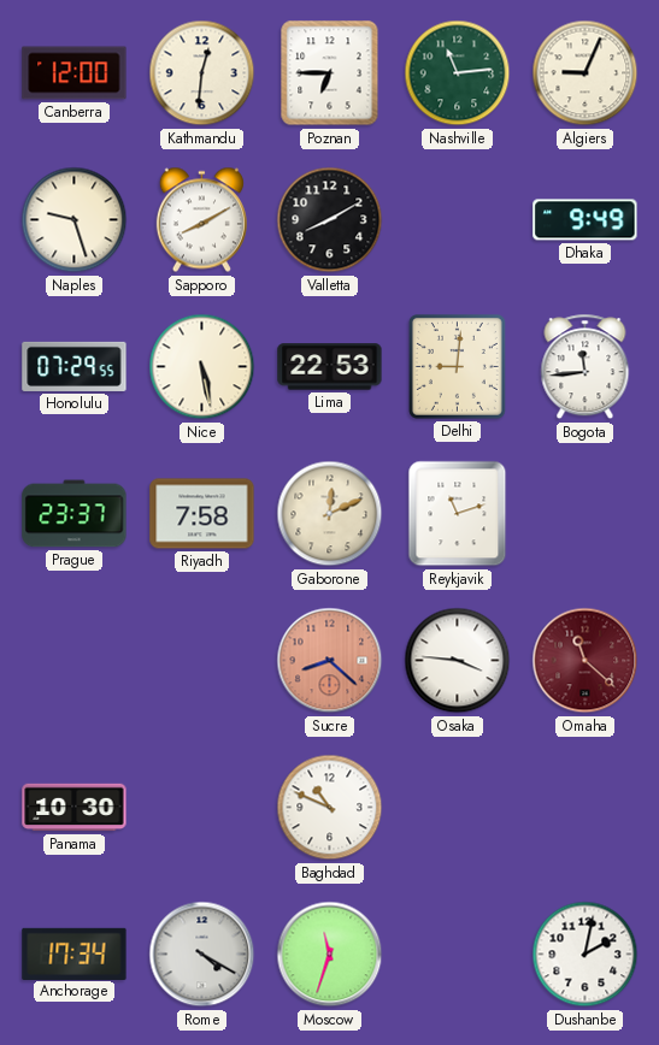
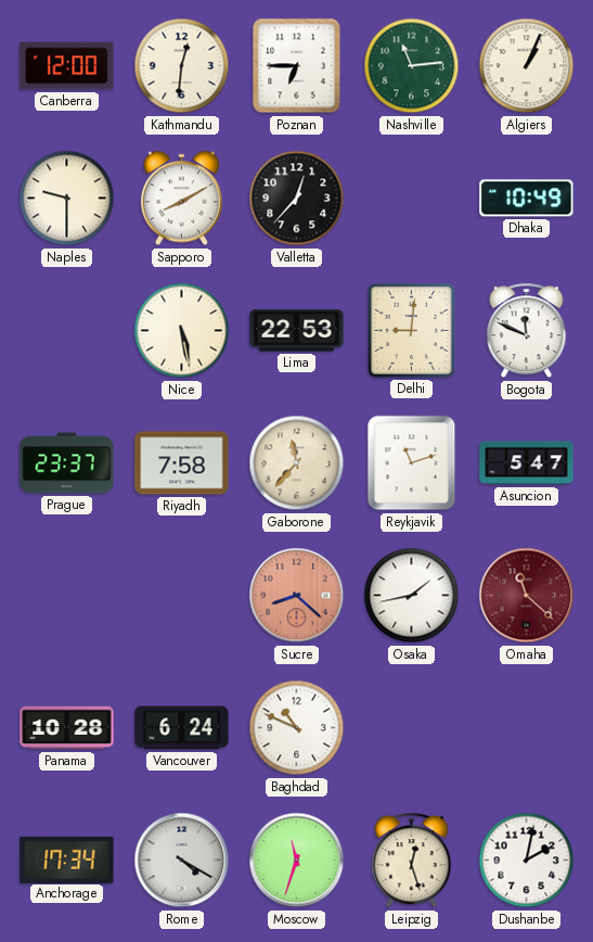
Algiers: 9:04 -> 1:04
Naples: 9:27 -> 9:30
Valletta: 8:10 -> 12:37
Dhaka: 9:49 -> 10:49
Honolulu: 07:29 -> none
Bogota: 11:44 -> 11:49
Gaborone: 12:11 -> 11:37
Asuncion: none -> 5:47
Osaka: 3:46 -> 1:43
Panama: 10:30 -> 10:28
Vancouver: none -> 6:24
Leipzig: none -> 12:27
